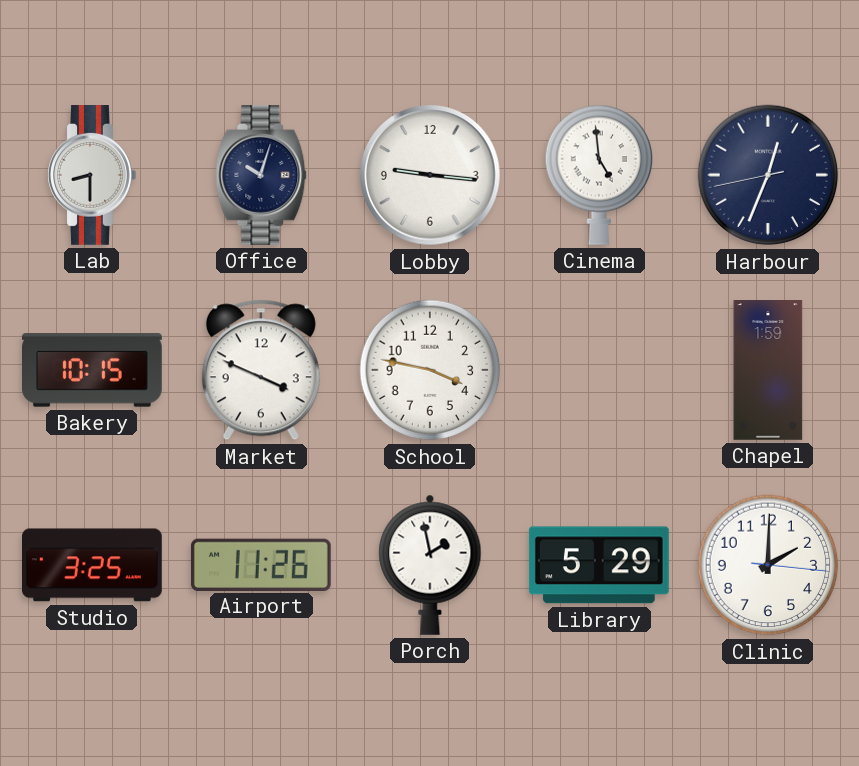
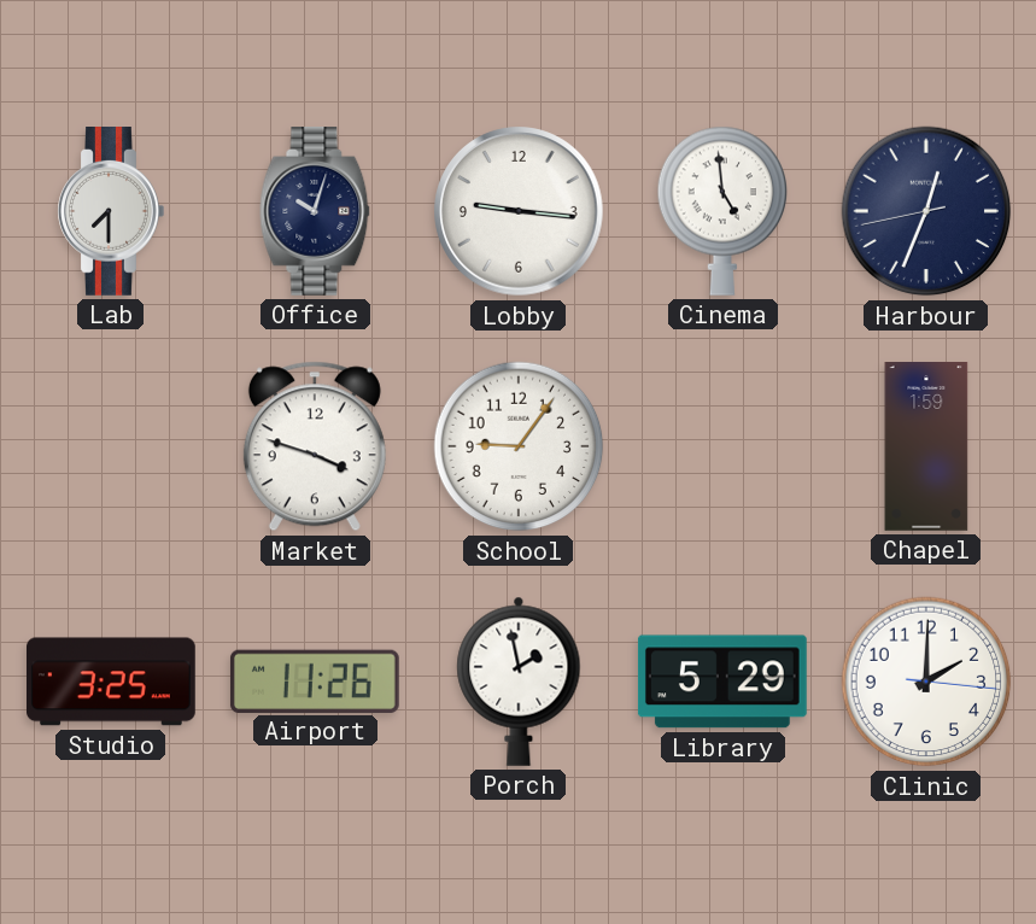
Lab: 8:30 -> 7:30
Bakery: 10:15 -> none
Market: 3:49 -> 3:48
School: 3:47 -> 9:06
